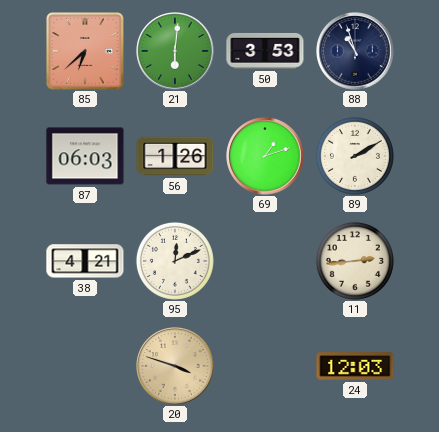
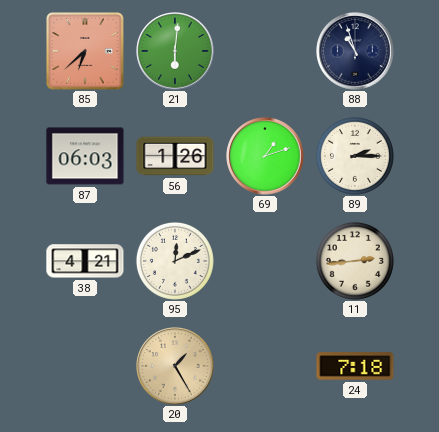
50: 3:53 -> none
89: 2:10 -> 2:15
20: 3:48 -> 1:25
24: 12:03 -> 7:18
